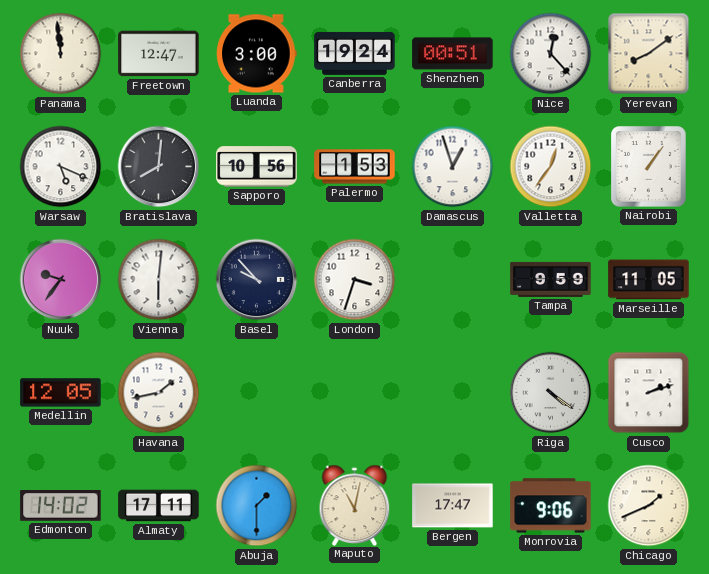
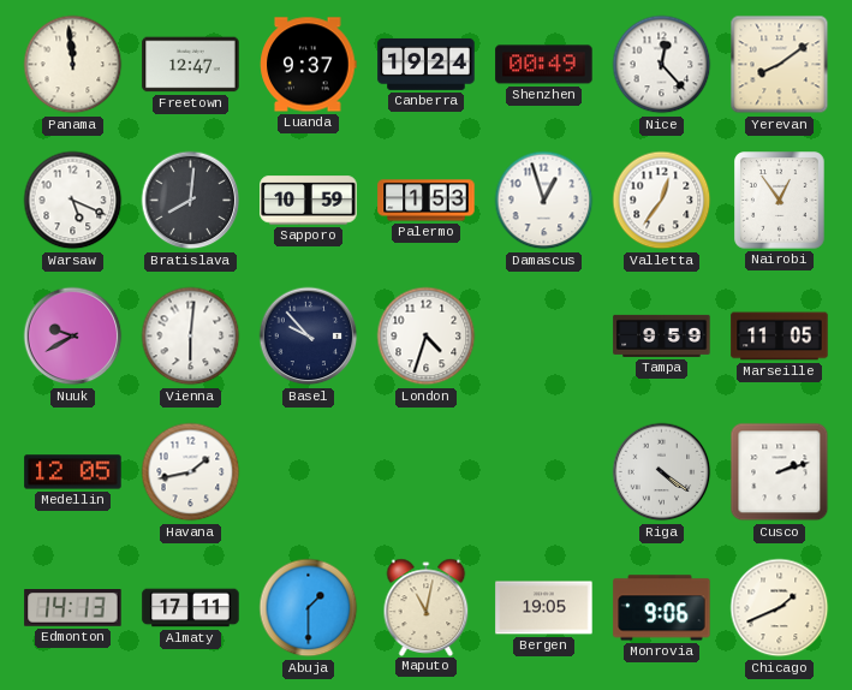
Luanda: 3:00 -> 9:37
Shenzhen: 00:51 -> 00:49
Sapporo: 10:56 -> 10:59
Nairobi: 1:06 -> 12:54
Nuuk: 9:36 -> 9:40
London: 3:33 -> 4:33
Edmonton: 14:02 -> 14:13
Bergen: 17:47 -> 19:05
